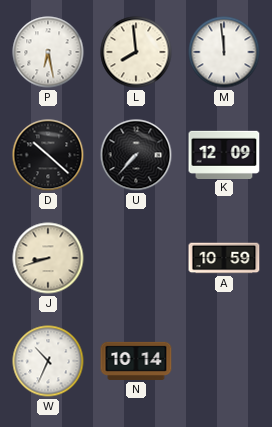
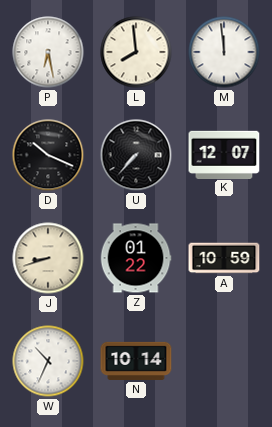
D: 10:22 -> 10:19
K: 12:09 -> 12:07
Z: none -> 01:22
